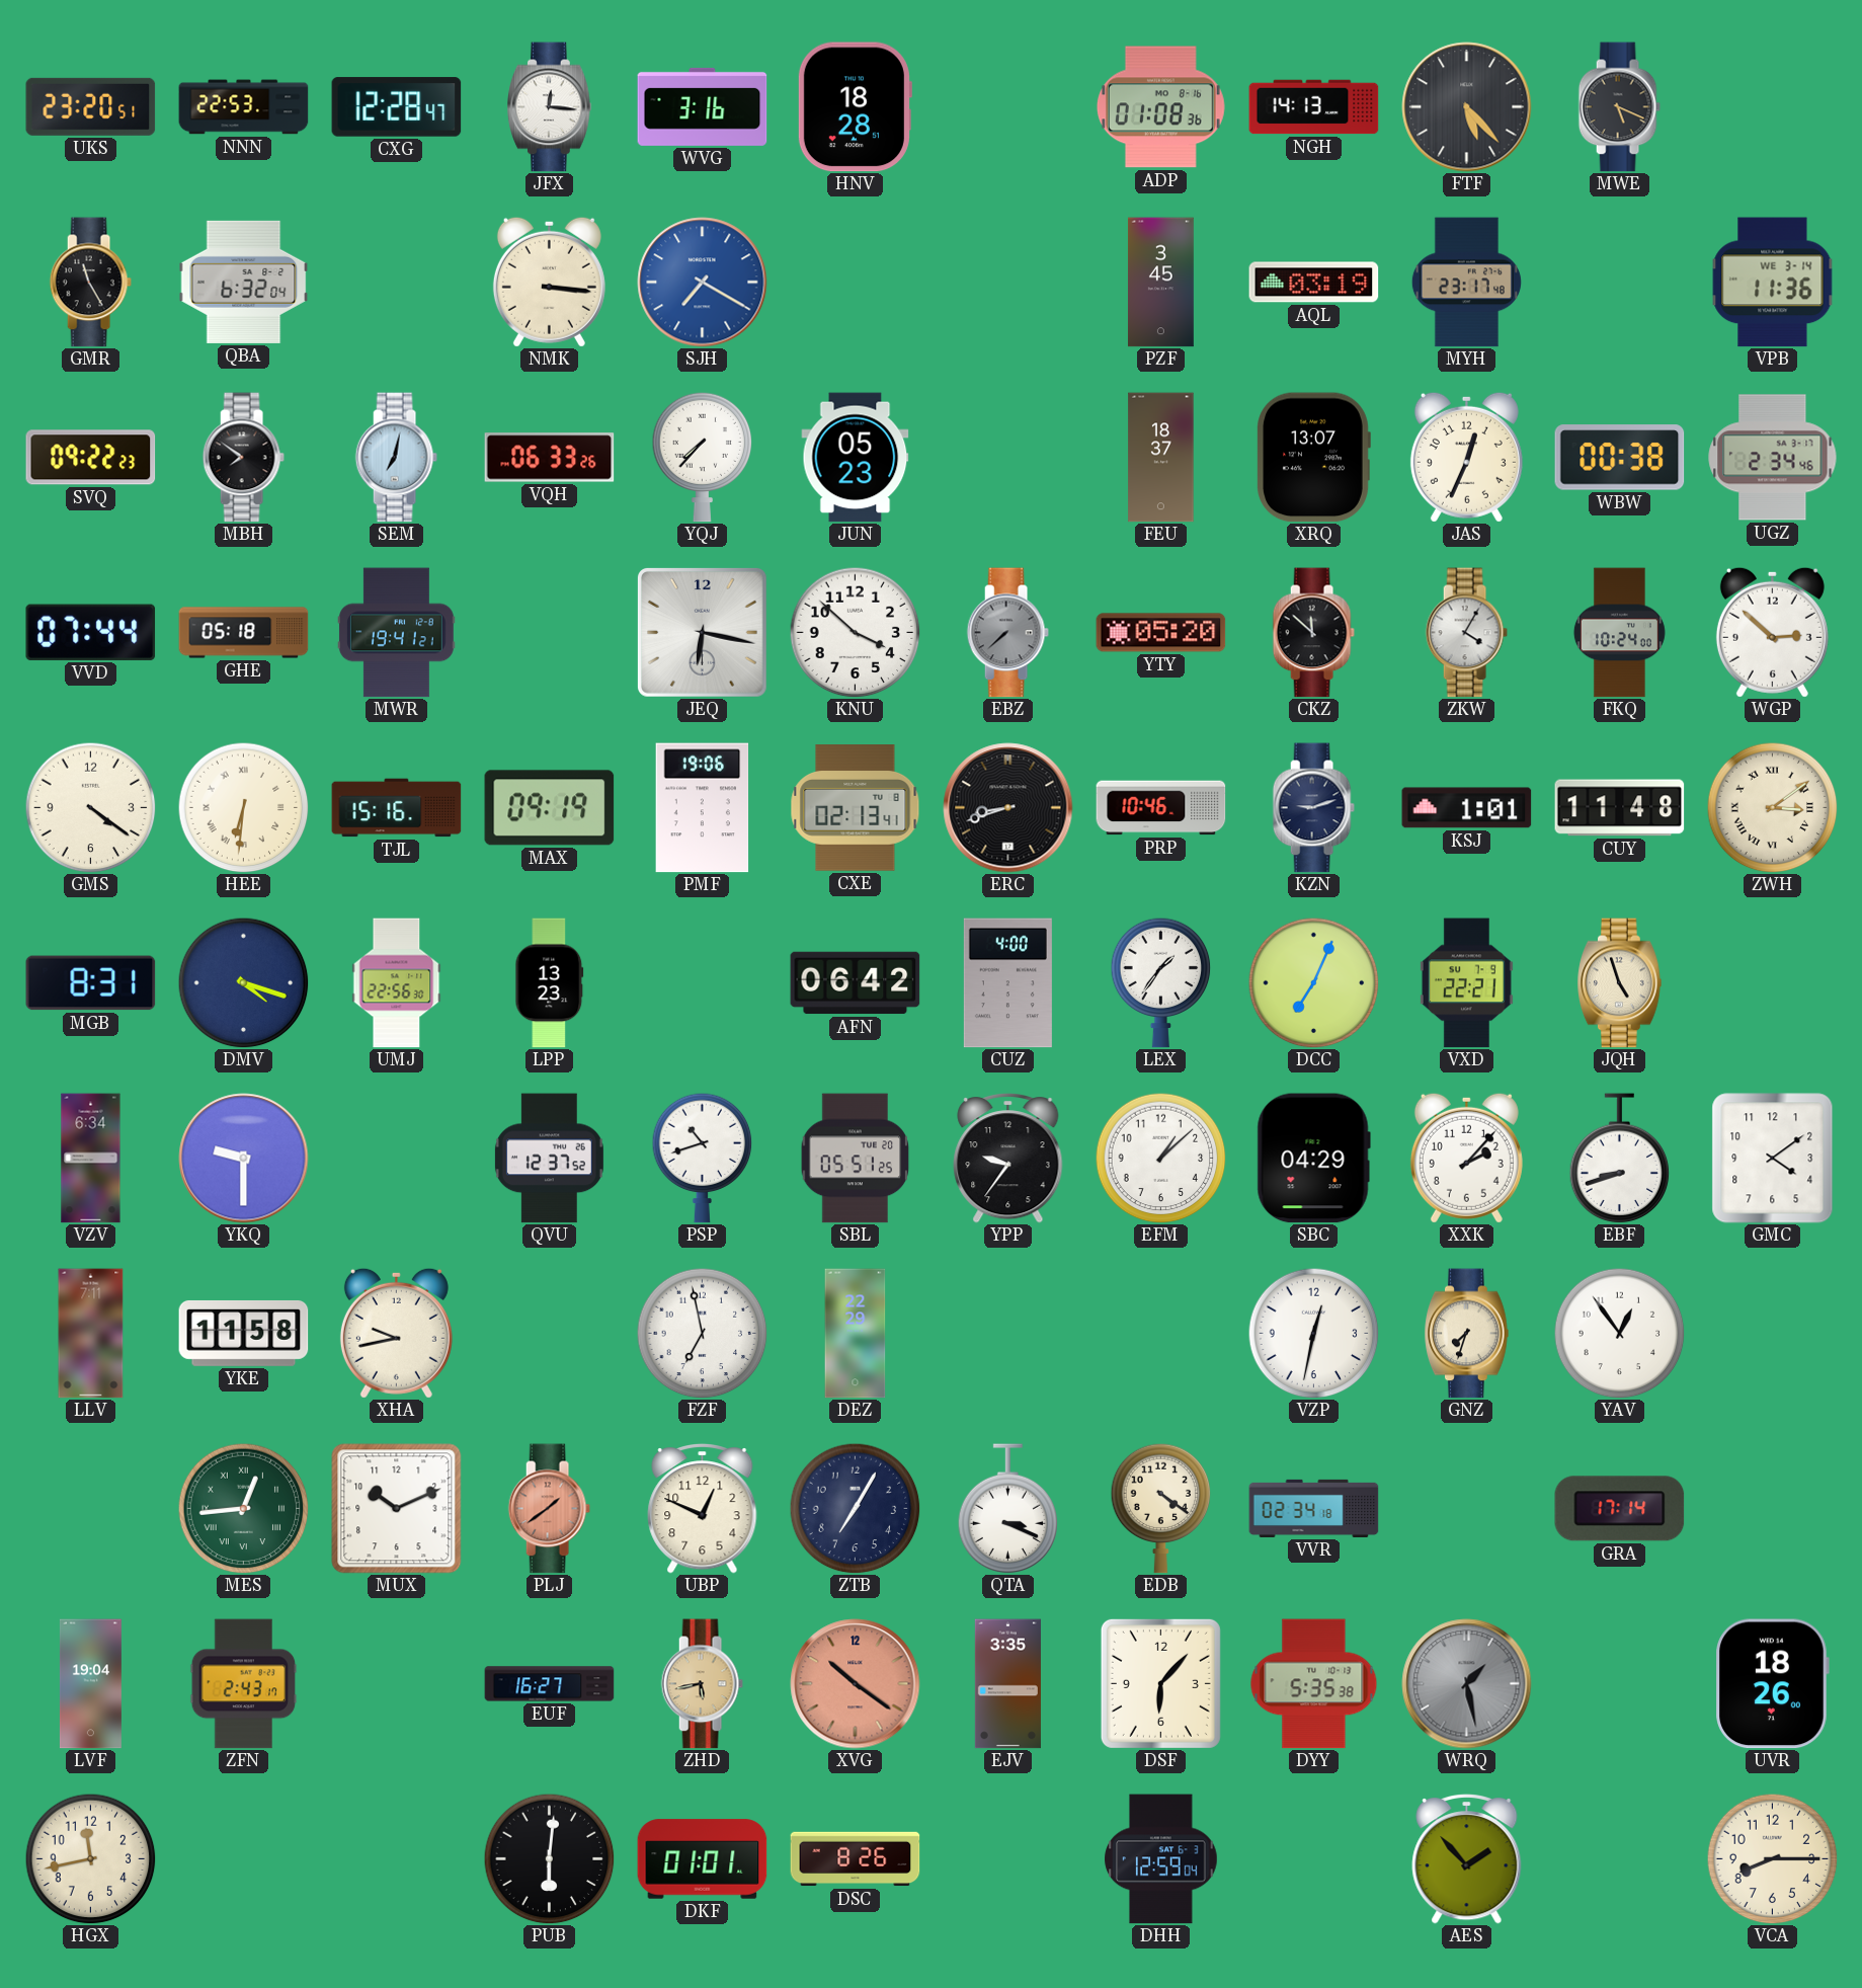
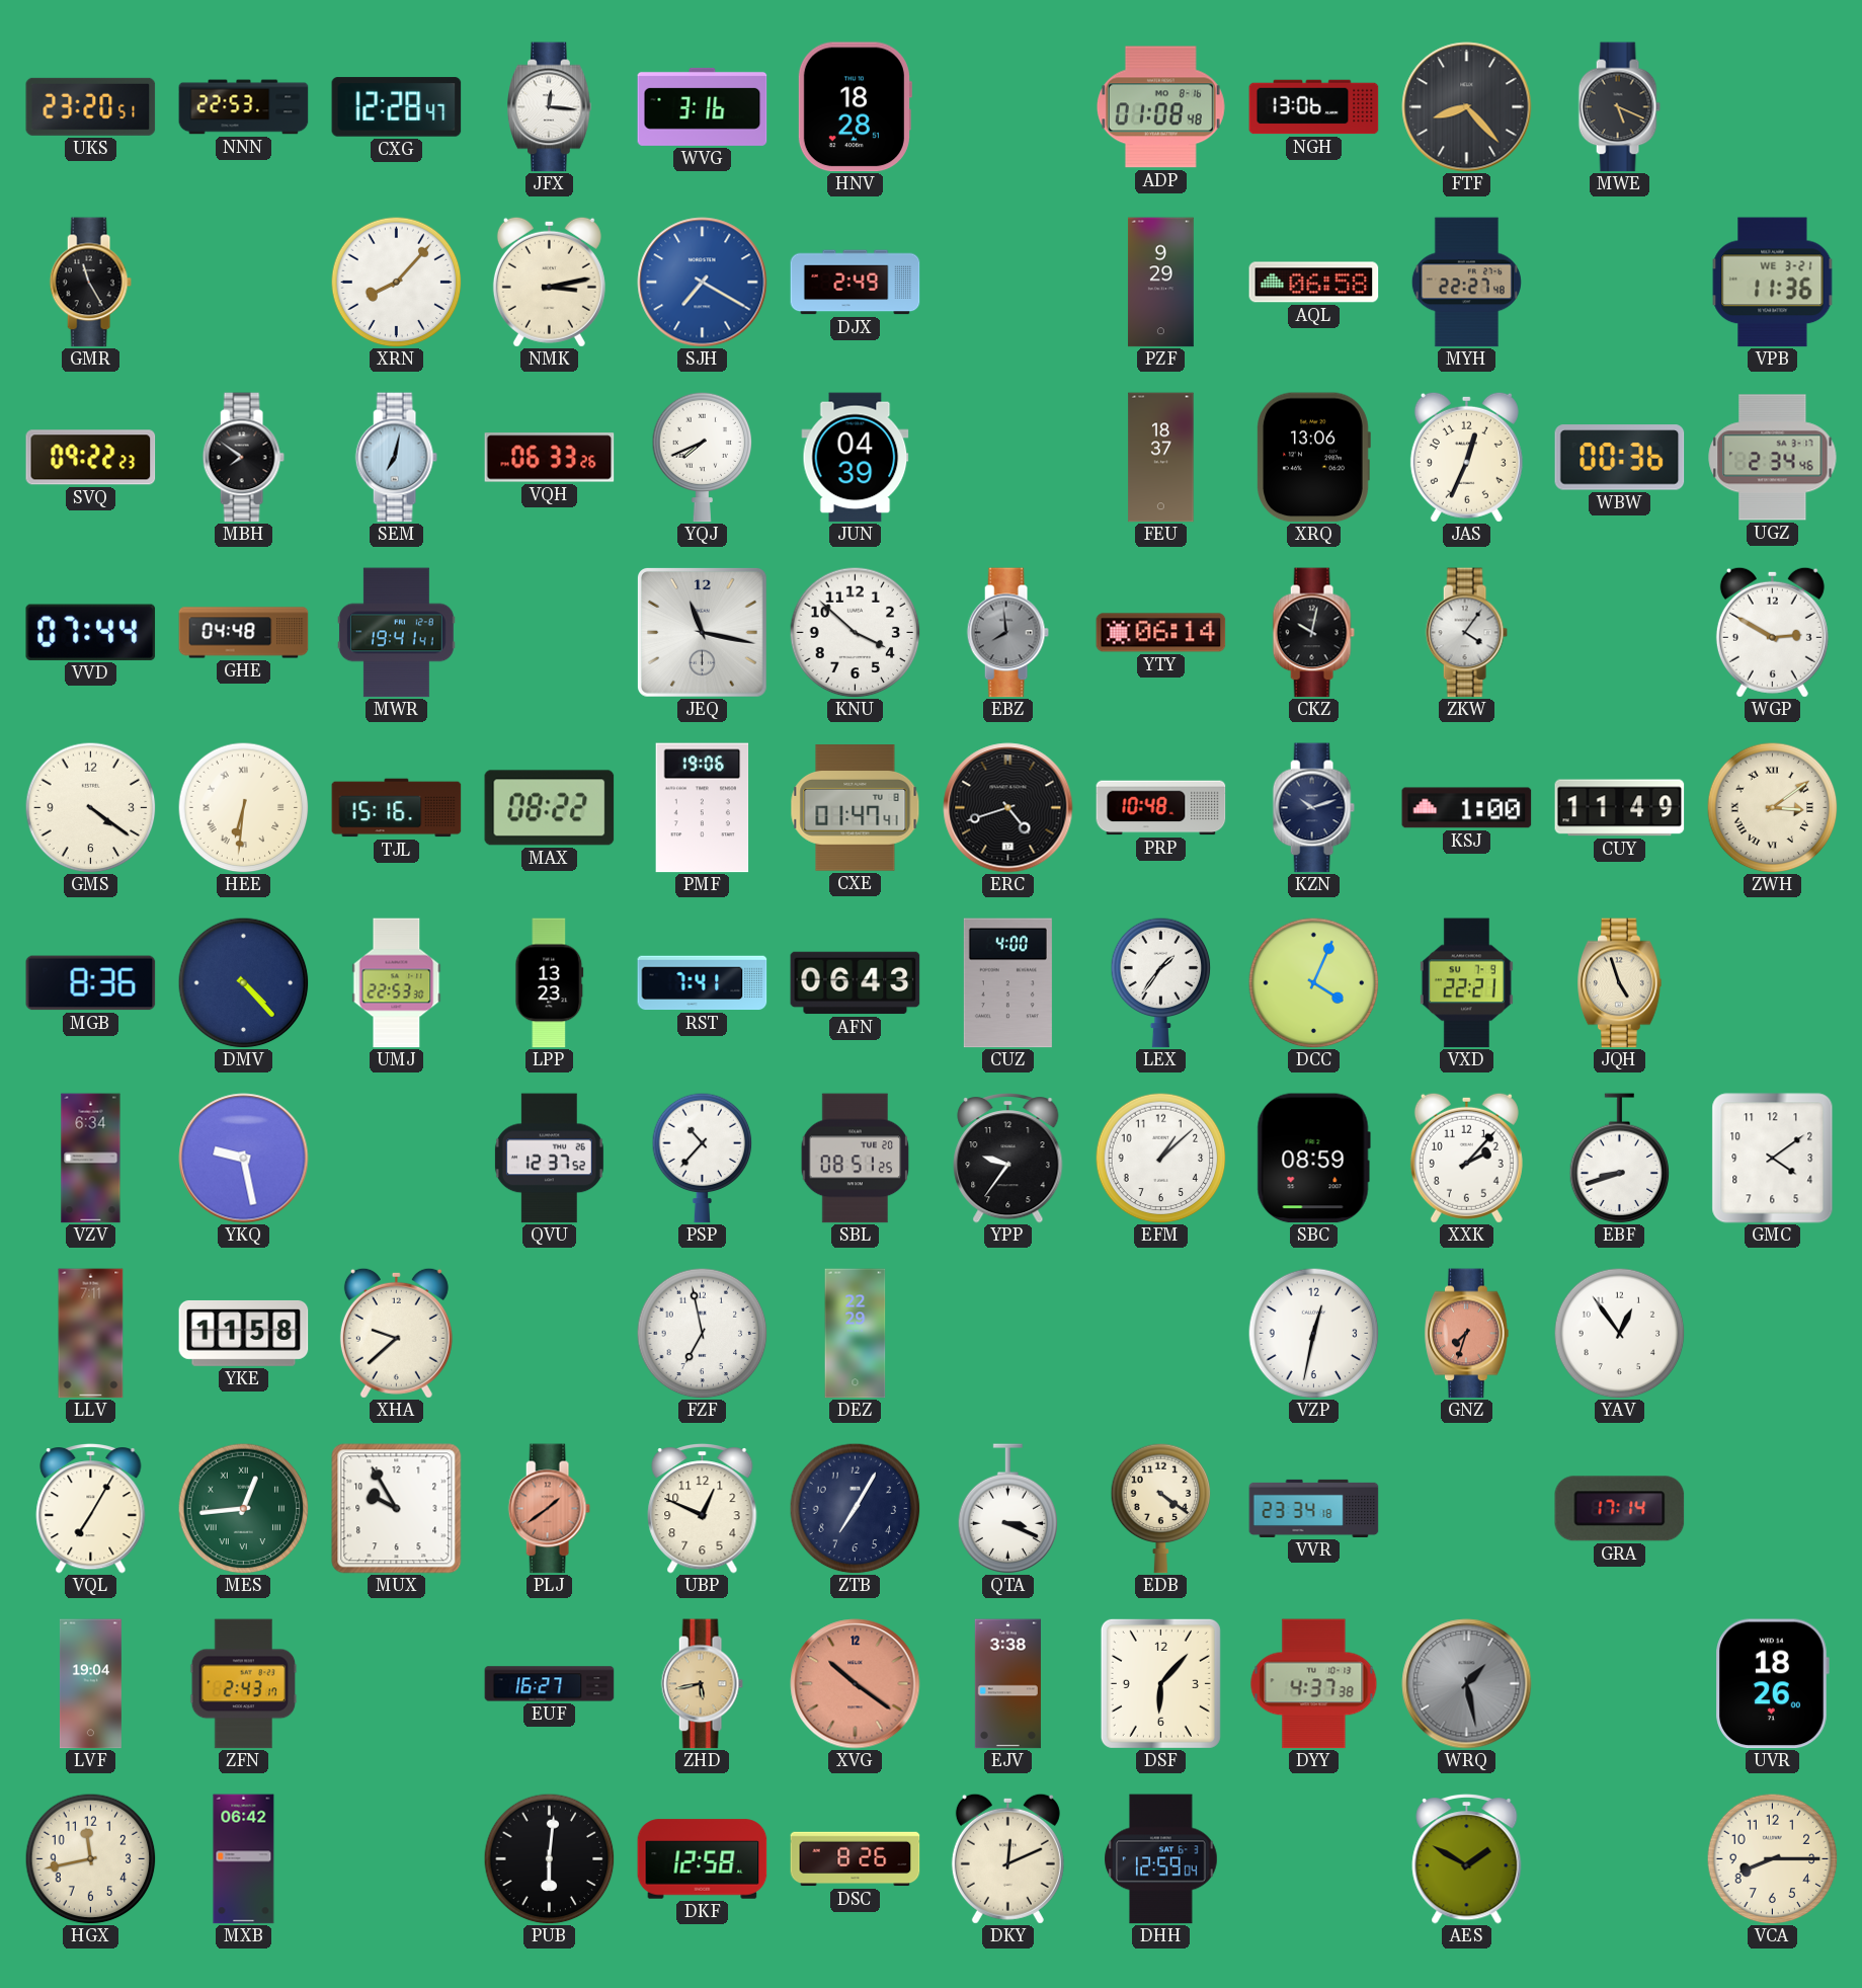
ADP: 01:08:36 -> 01:08:48
NGH: 14:13 -> 13:06
FTF: 5:23 -> 8:23
QBA: 6:32 -> none
XRN: none -> 8:07
NMK: 3:16 -> 3:13
DJX: none -> 2:49
PZF: 3:45 -> 9:29
AQL: 03:19 -> 06:58
MYH: 23:17 -> 22:27
VPB date: WE 3-14 -> WE 3-21
YQJ: 7:37 -> 7:41
JUN: 05:23 -> 04:39
XRQ: 13:07 -> 13:06
WBW: 00:38 -> 00:36
GHE: 05:18 -> 04:48
MWR: 19:41:21 -> 19:41:41
JEQ: 6:17 -> 11:17
EBZ: 7:38 -> 7:59
YTY: 05:20 -> 06:14
CKZ: 11:52 -> 10:02
ZKW: 4:05 -> 4:06
FKQ: 10:24 -> none
WGP: 2:52 -> 2:50
MAX: 09:19 -> 08:22
CXE: 02:13 -> 01:47
ERC: 8:42 -> 4:42
PRP: 10:46 -> 10:48
KZN: 9:12 -> 10:12
KSJ: 1:01 -> 1:00
CUY: 11:48 -> 11:49
MGB: 8:31 -> 8:36
DMV: 4:18 -> 4:23
UMJ: 22:56 -> 22:53
RST: none -> 7:41
AFN: 06:42 -> 06:43
DCC: 7:04 -> 4:04
YKQ: 9:30 -> 9:28
PSP: 10:42 -> 10:37
SBL: 05:51 -> 08:51
SBC: 04:29 -> 08:59
XHA: 9:43 -> 9:38
GNZ dial: cream -> salmon
VQL: none -> 7:05
MUX: 10:11 -> 9:55
VVR: 02:34 -> 23:34
EJV: 3:35 -> 3:38
DYY: 5:35 -> 4:37
MXB: none -> 06:42
DKF: 01:01 -> 12:58
DKY: none -> 12:11
AES: 1:53 -> 1:50
